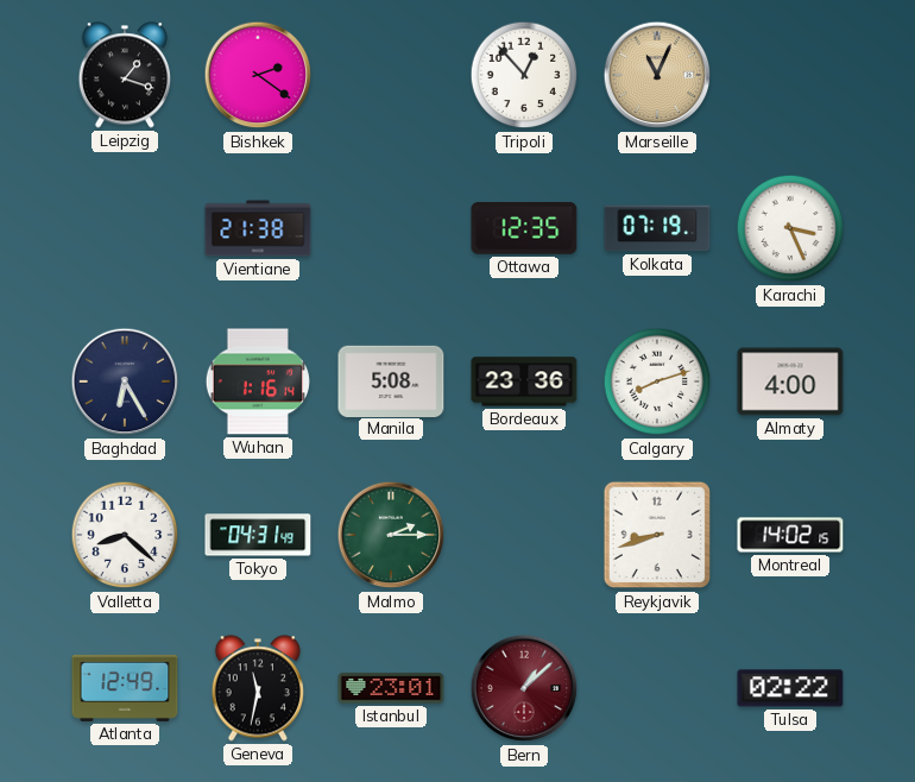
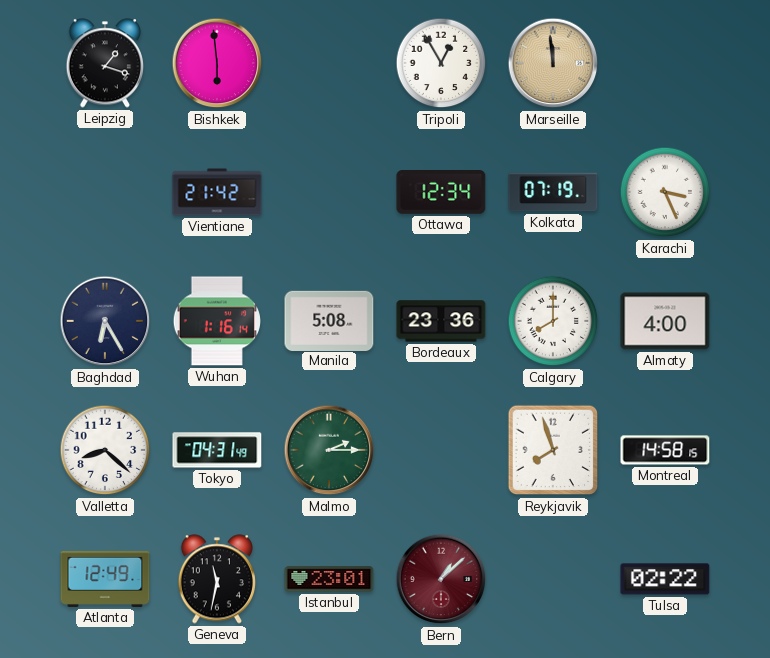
Bishkek: 2:21 -> 5:59
Tripoli: 12:53 -> 12:55
Marseille: 11:04 -> 11:59
Vientiane: 21:38 -> 21:42
Ottawa: 12:35 -> 12:34
Calgary: 8:12 -> 8:00
Reykjavik: 8:42 -> 7:57
Montreal: 14:02 -> 14:58
